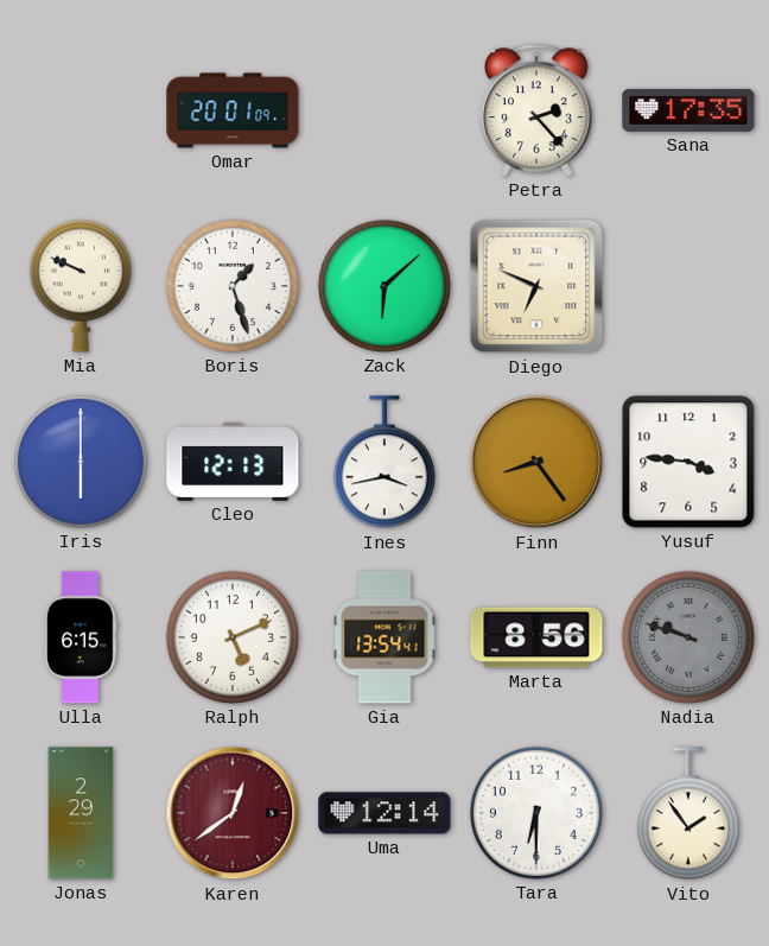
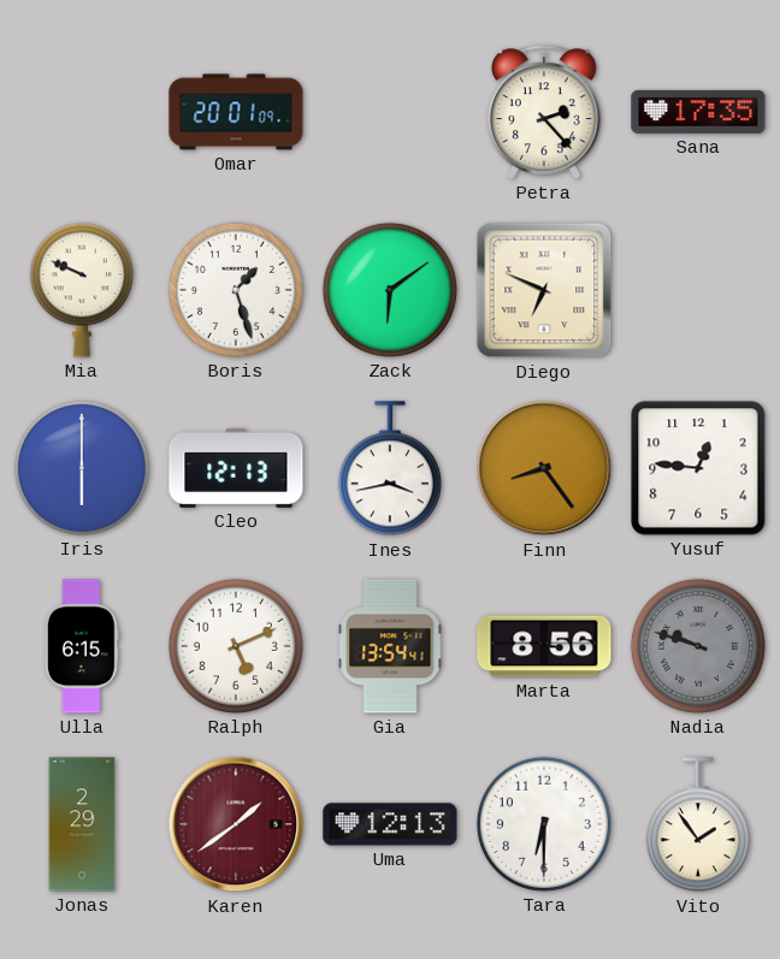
Zack: 6:08 -> 6:09
Yusuf: 3:46 -> 12:46
Karen: 12:39 -> 1:39
Uma: 12:14 -> 12:13
